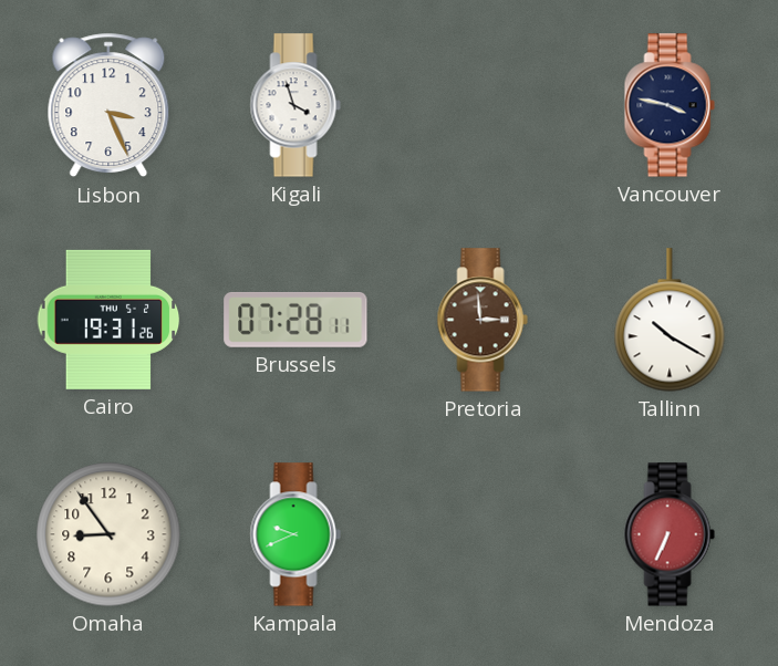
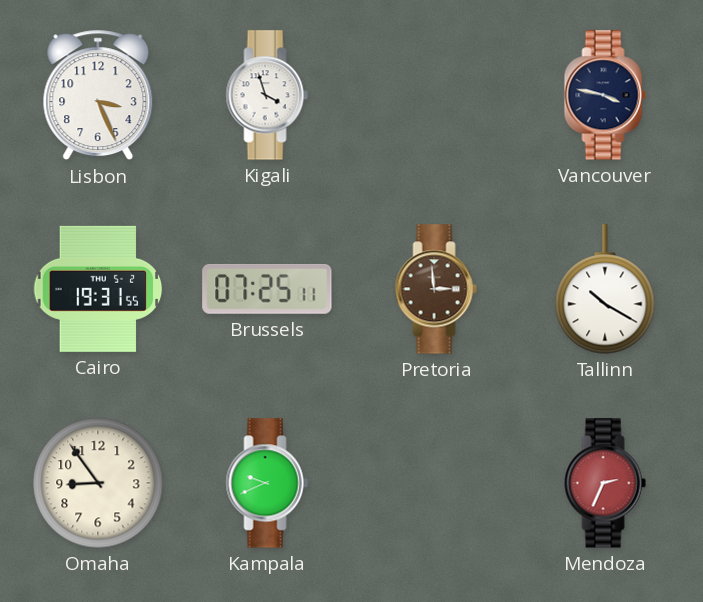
Cairo: 19:31:26 -> 19:31:55
Brussels: 07:28 -> 07:25
Mendoza: 6:34 -> 2:34
